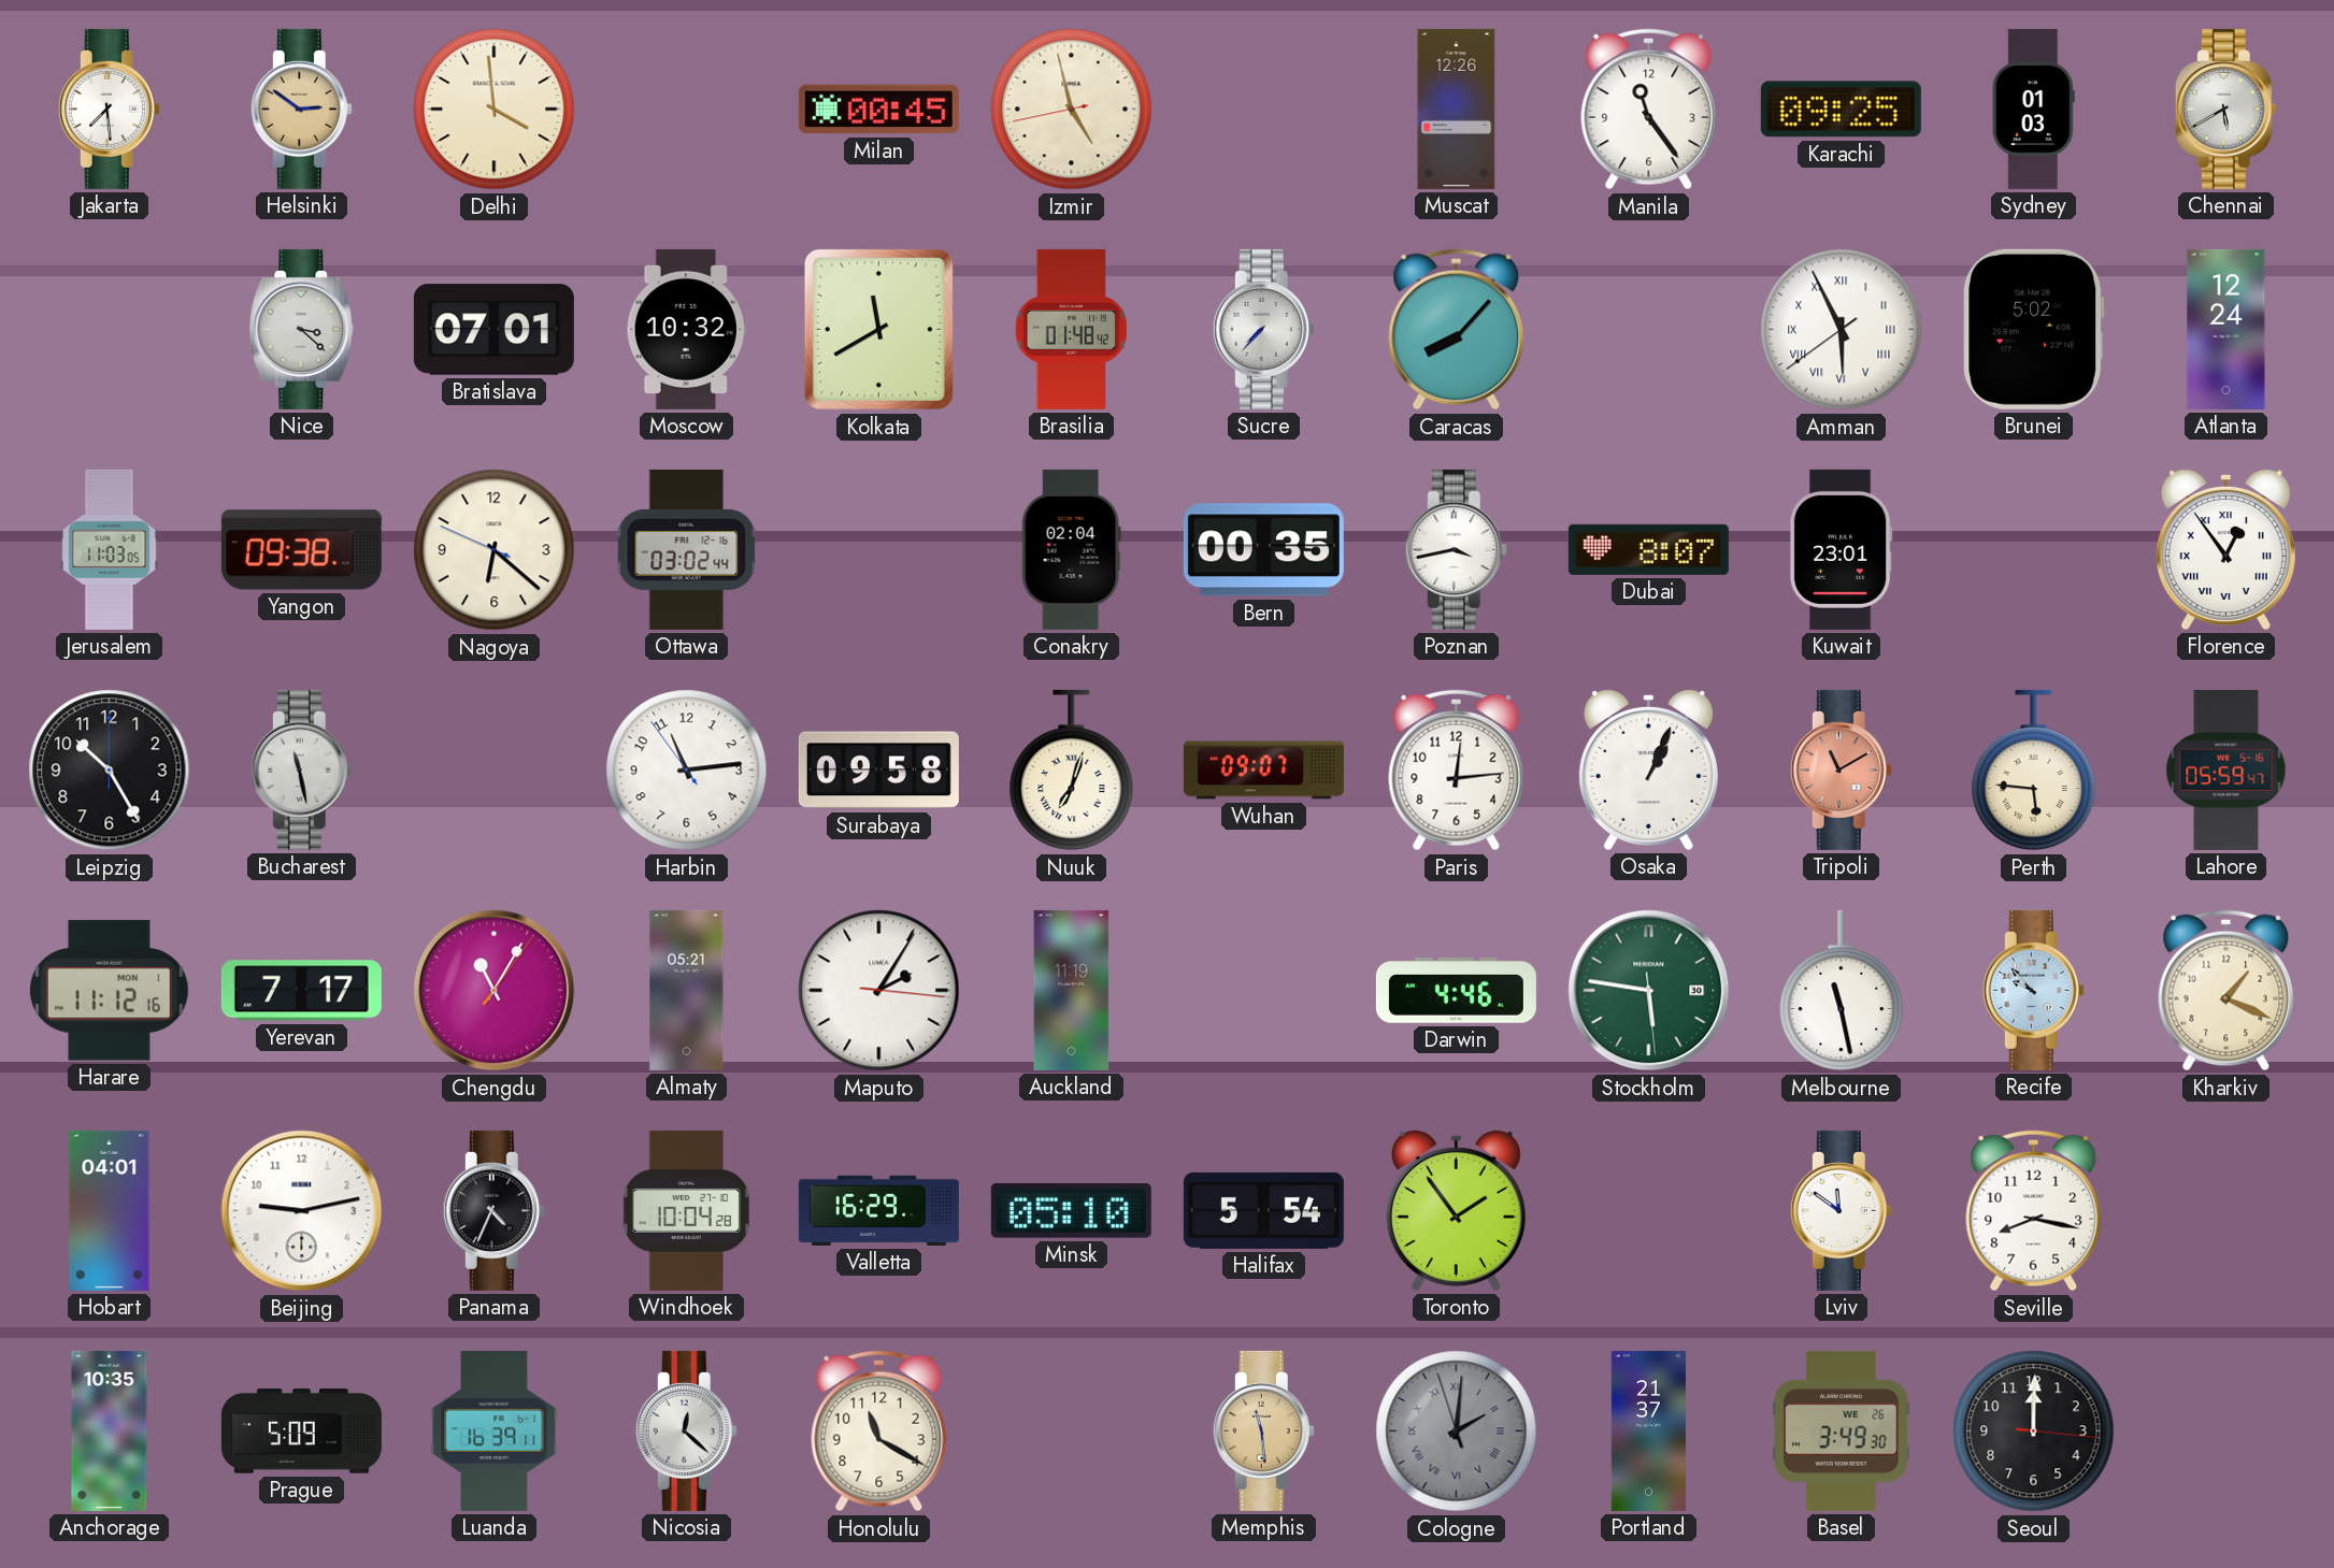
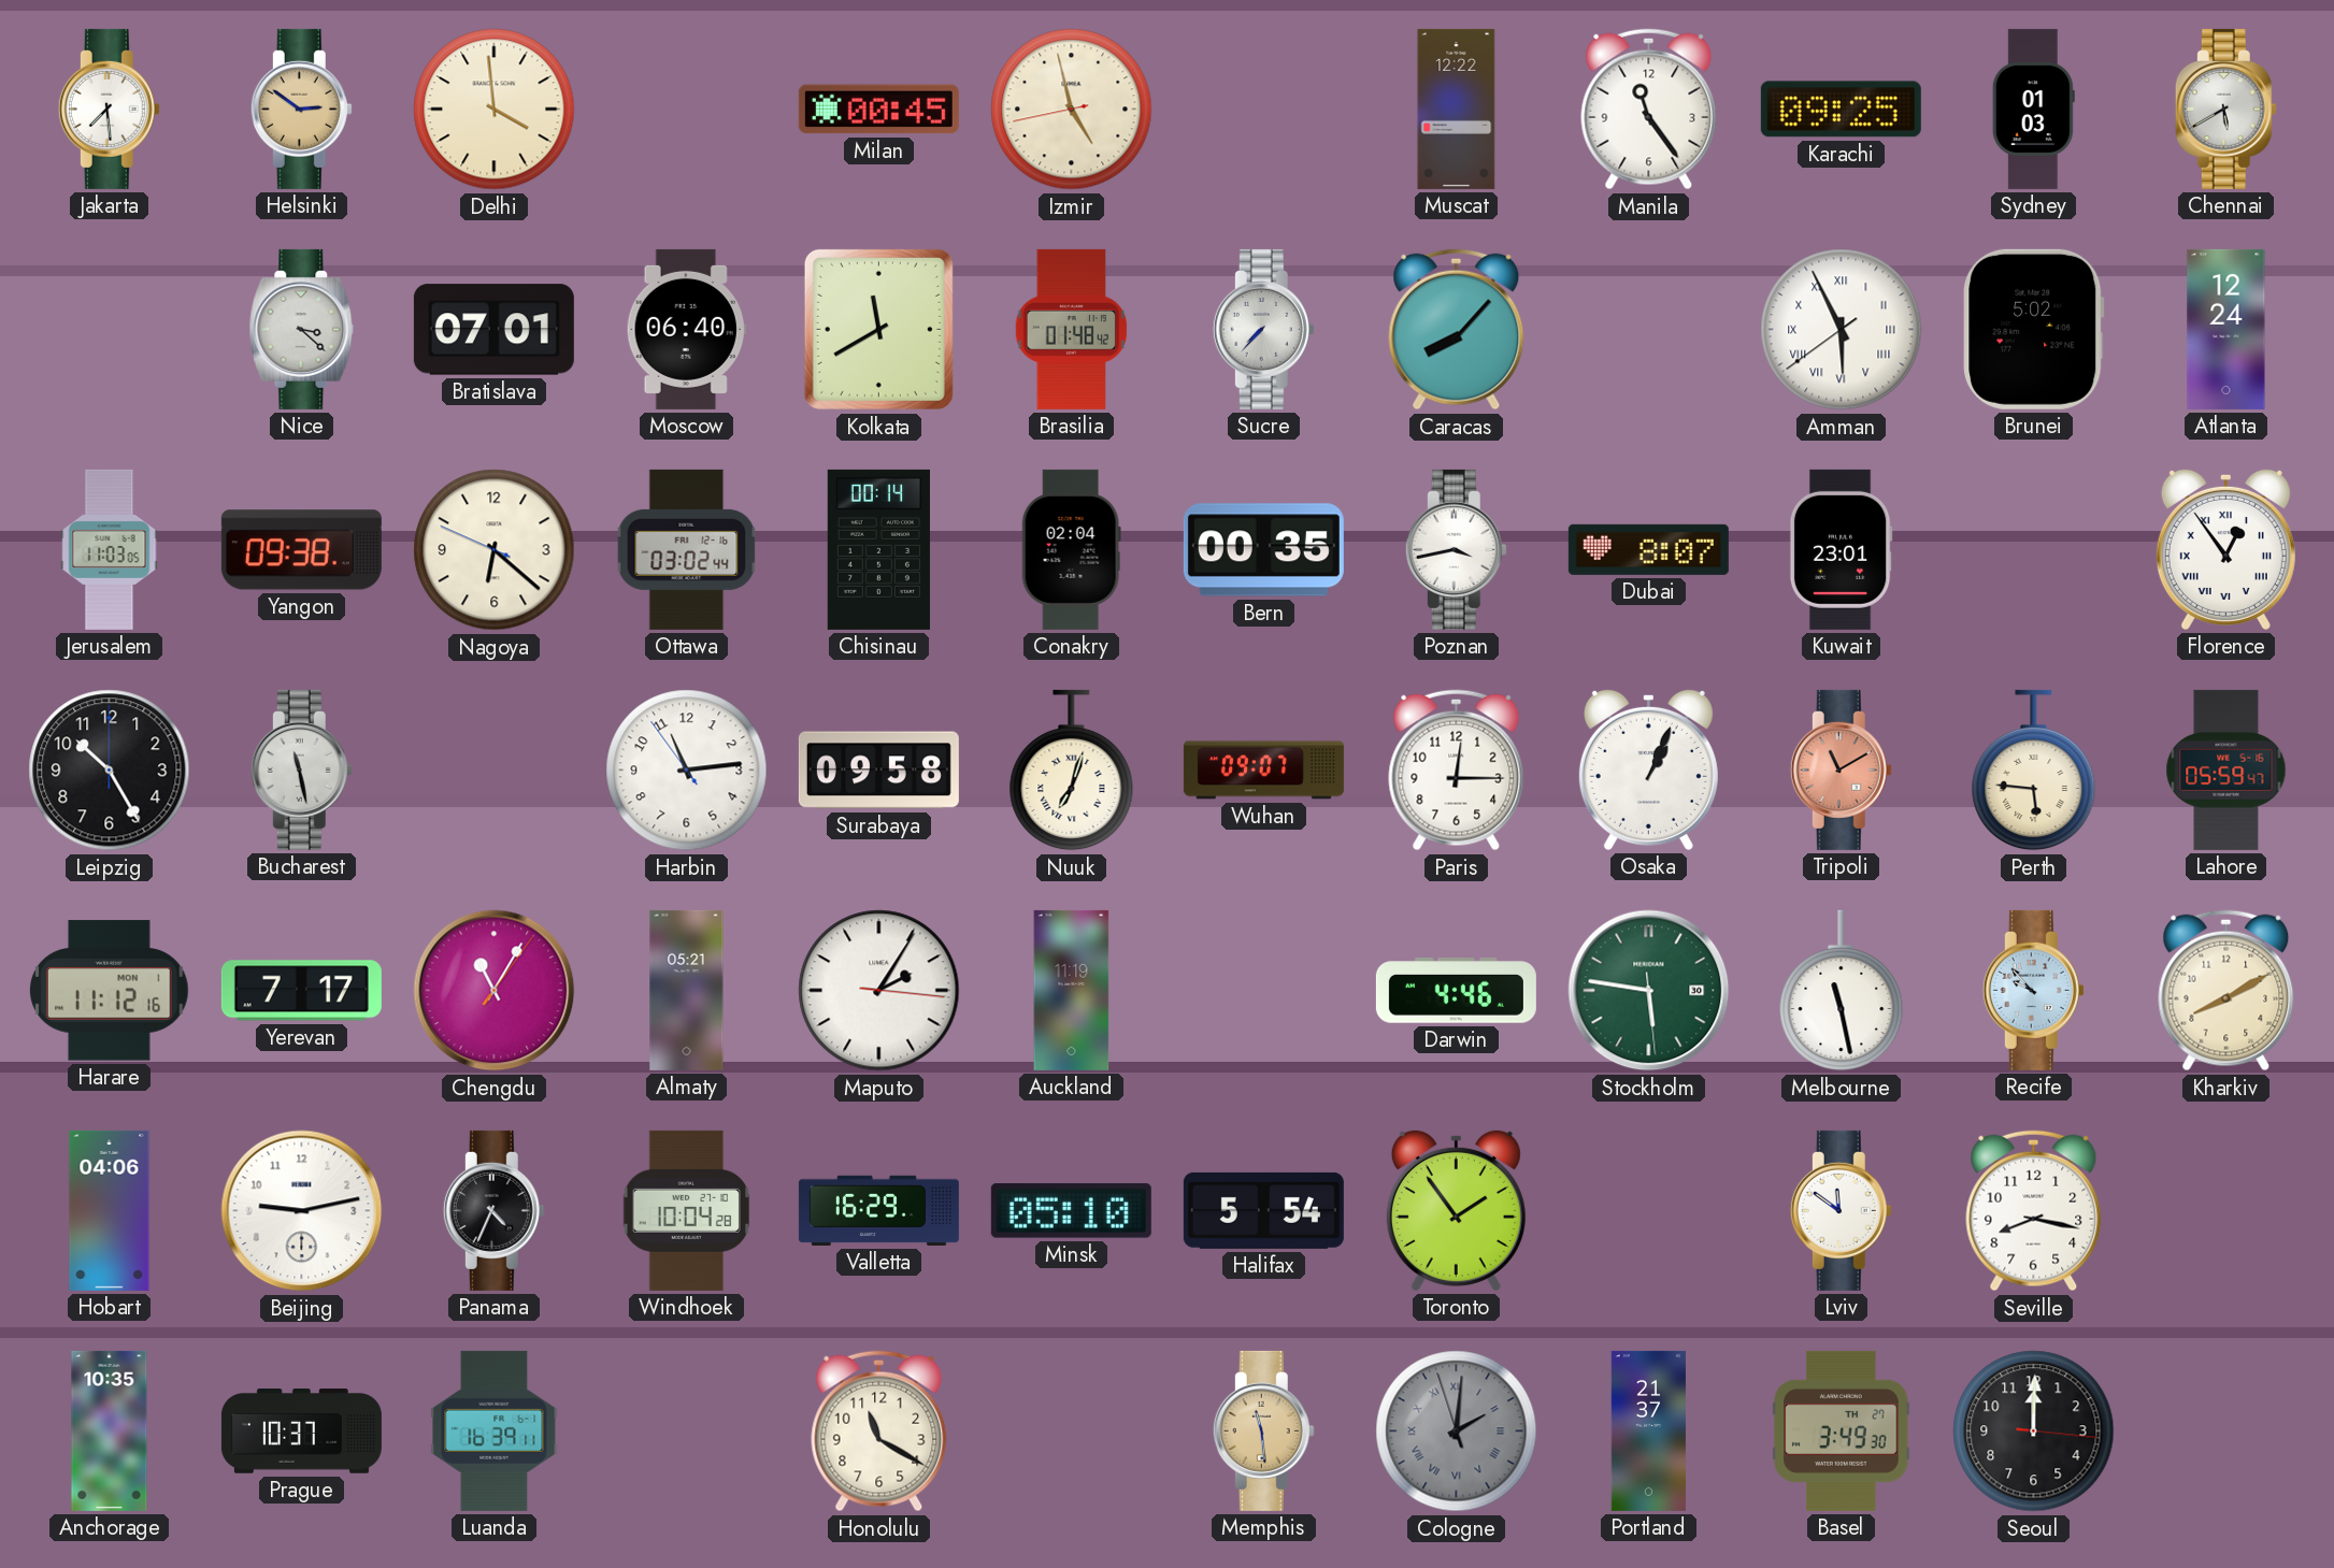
Muscat: 12:26 -> 12:22
Moscow: 10:32 -> 06:40
Chisinau: none -> 00:14
Paris: 12:14 -> 12:15
Kharkiv: 1:19 -> 8:10
Hobart: 04:01 -> 04:06
Prague: 5:09 -> 10:37
Nicosia: 12:22 -> none
Basel date: WE 26 -> TH 27
